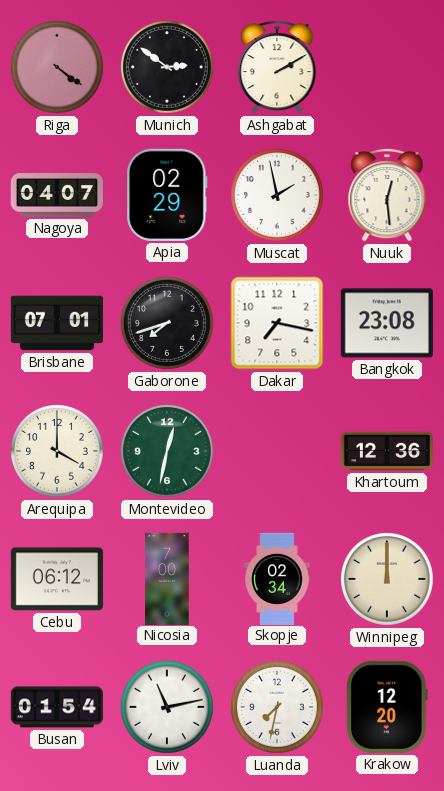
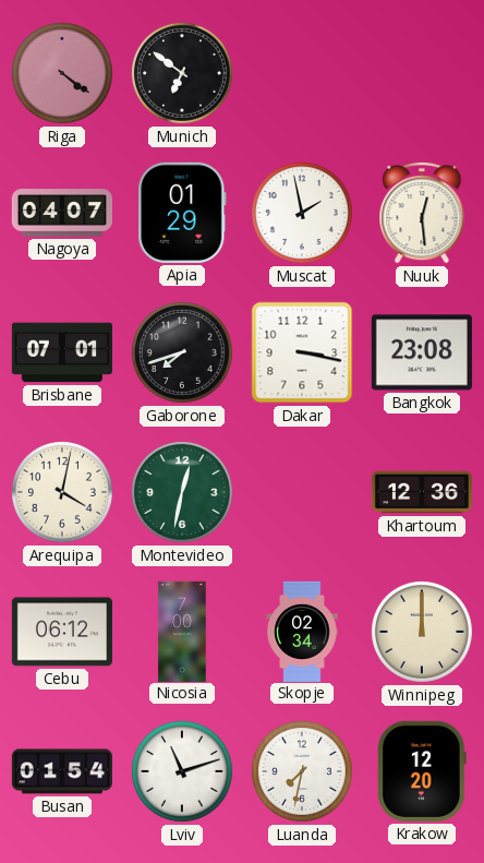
Munich: 2:51 -> 6:51
Ashgabat: 2:10 -> none
Apia: 02:29 -> 01:29
Dakar: 7:17 -> 3:17
Arequipa: 4:00 -> 4:02
Lviv: 11:13 -> 11:12
